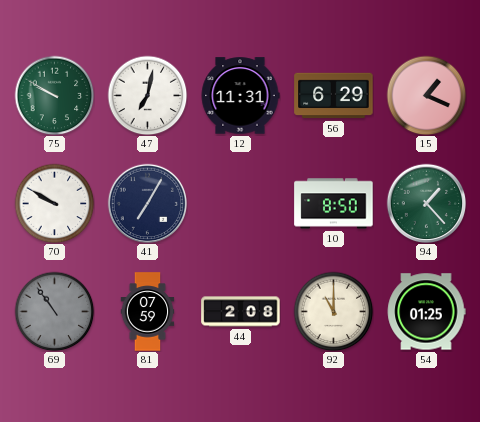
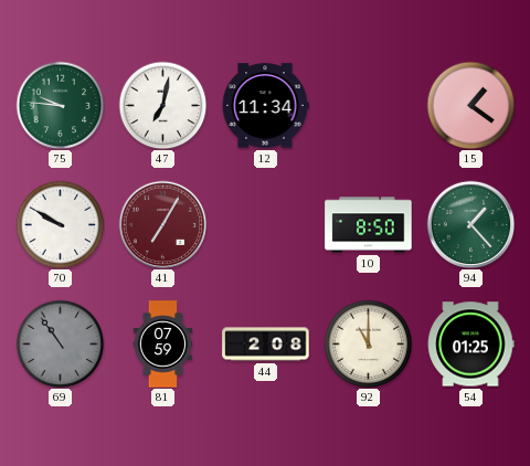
75: 9:50 -> 9:46
12: 11:31 -> 11:34
56: 6:29 -> none
15: 1:19 -> 1:21
41 dial: navy -> burgundy
